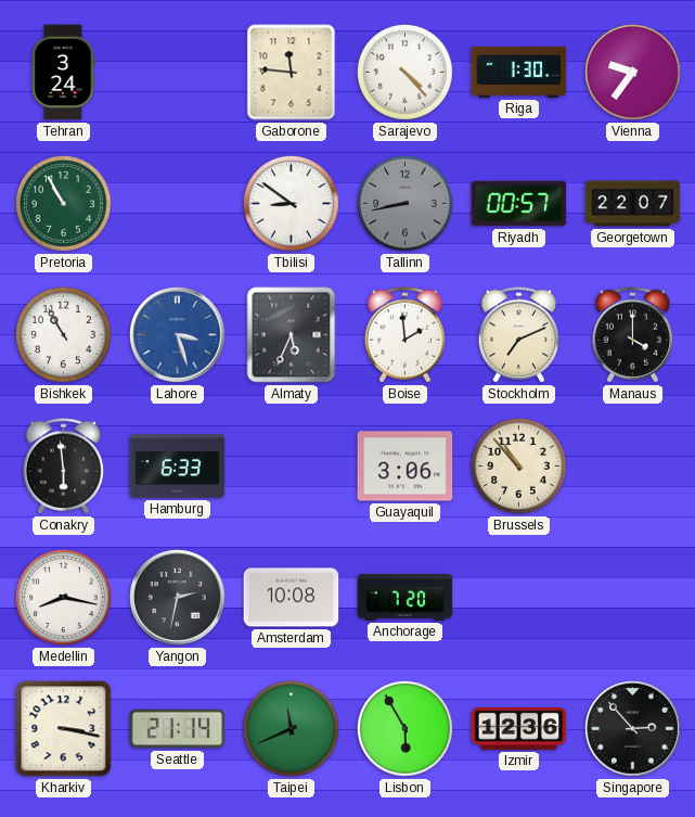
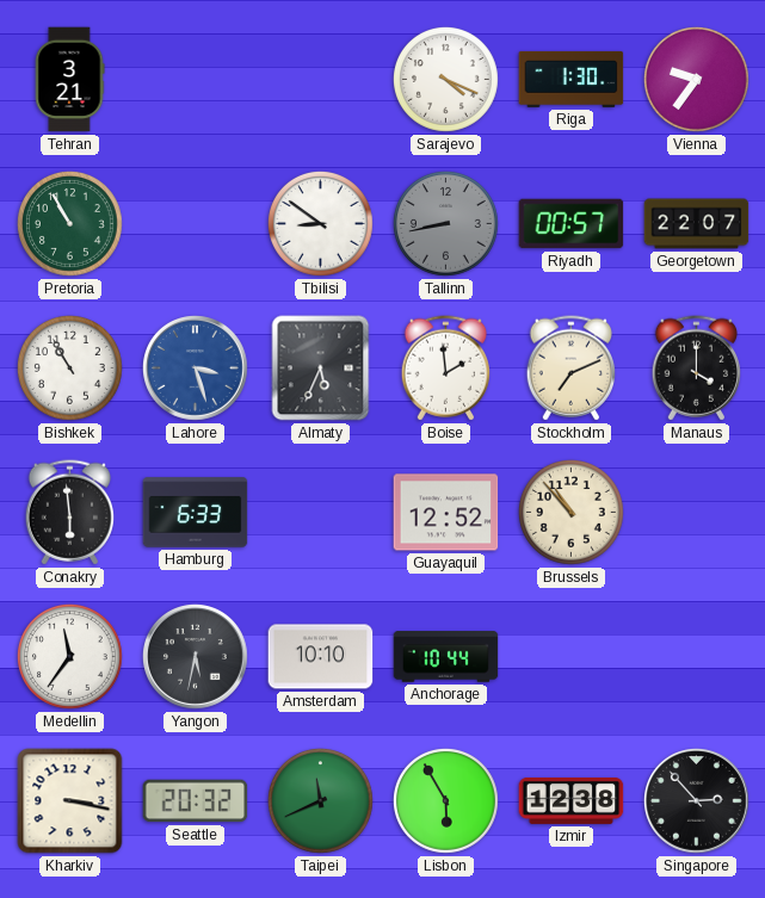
Tehran: 3:24 -> 3:21
Gaborone: 11:46 -> none
Sarajevo: 4:23 -> 4:19
Guayaquil: 3:06 -> 12:52
Medellin: 8:17 -> 11:36
Yangon: 2:32 -> 5:32
Amsterdam: 10:08 -> 10:10
Anchorage: 7:20 -> 10:44
Seattle: 21:14 -> 20:32
Izmir: 12:36 -> 12:38
